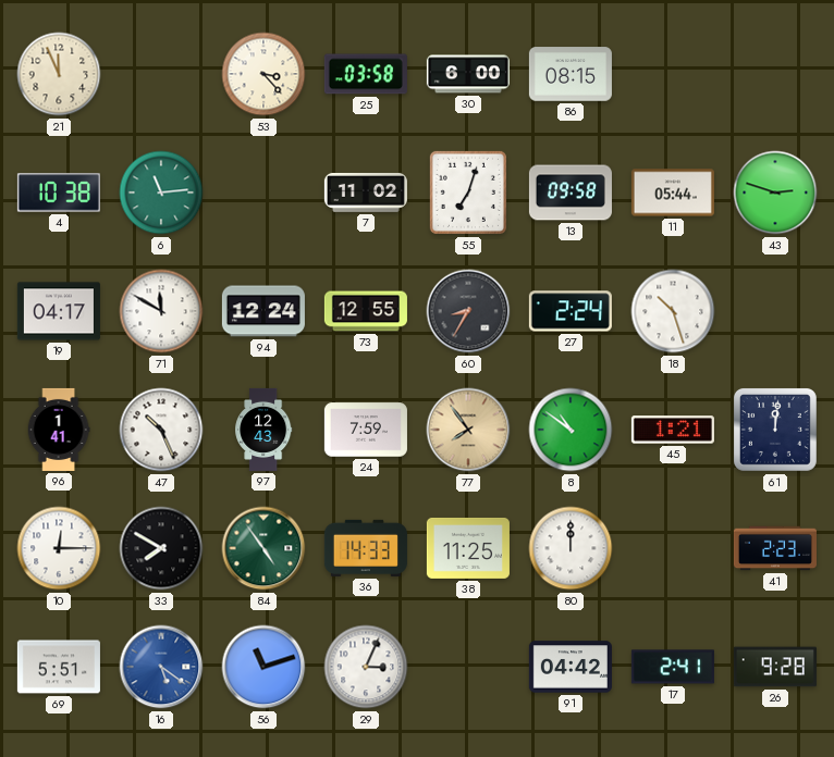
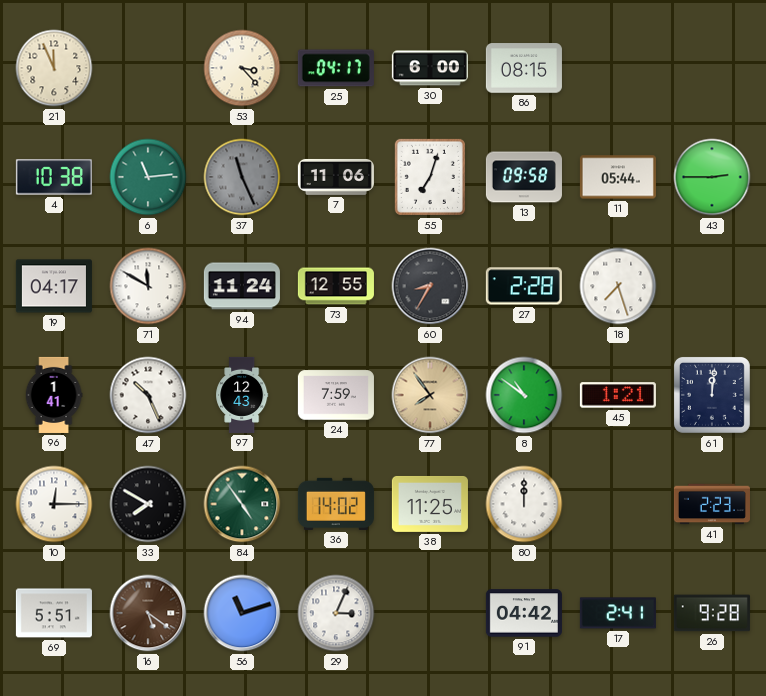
25: 03:58 -> 04:17
37: none -> 11:26
7: 11:02 -> 11:06
43: 2:48 -> 2:45
94: 12:24 -> 11:24
27: 2:24 -> 2:28
18: 10:27 -> 7:27
36: 14:33 -> 14:02
16 dial: blue -> brown
